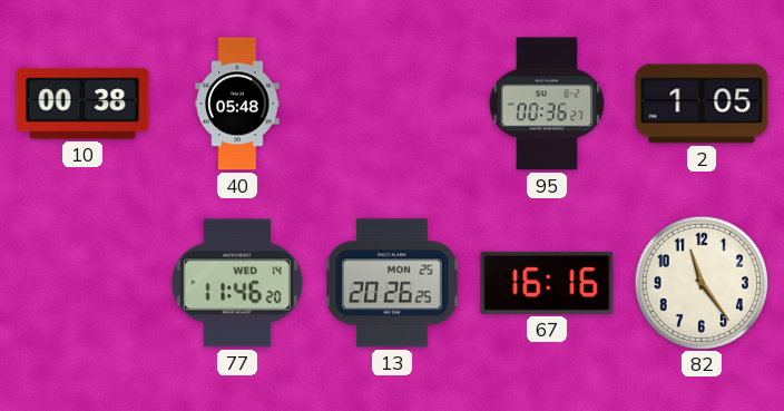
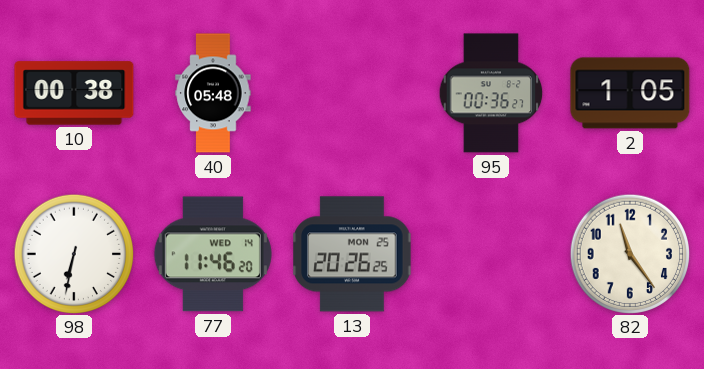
98: none -> 6:32
67: 16:16 -> none
